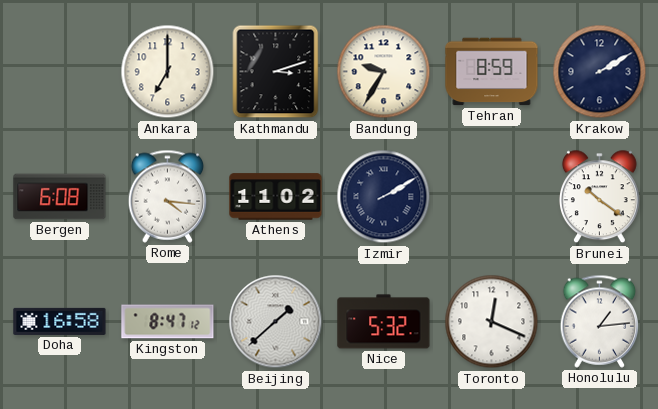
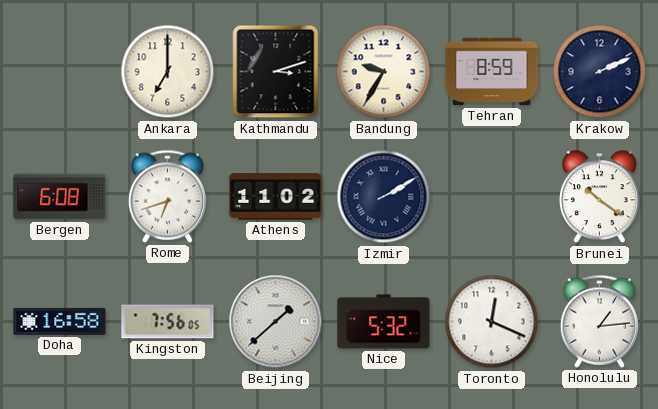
Krakow: 2:10 -> 2:11
Rome: 4:16 -> 6:42
Kingston: 8:47 -> 7:56
